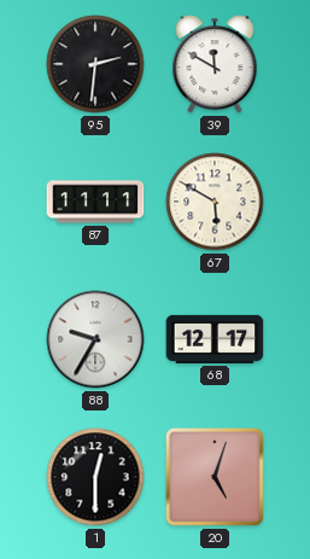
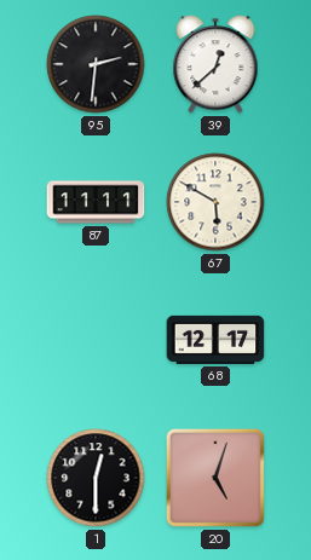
39: 11:50 -> 12:38
88: 9:35 -> none
